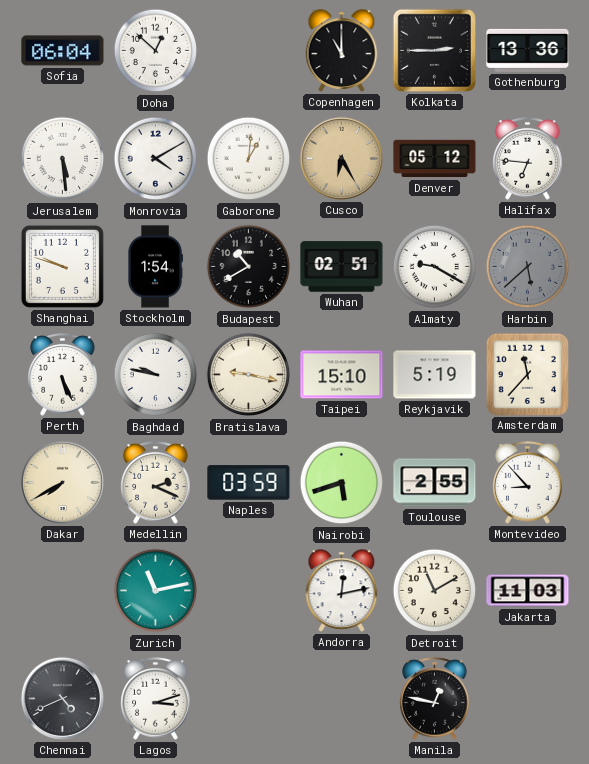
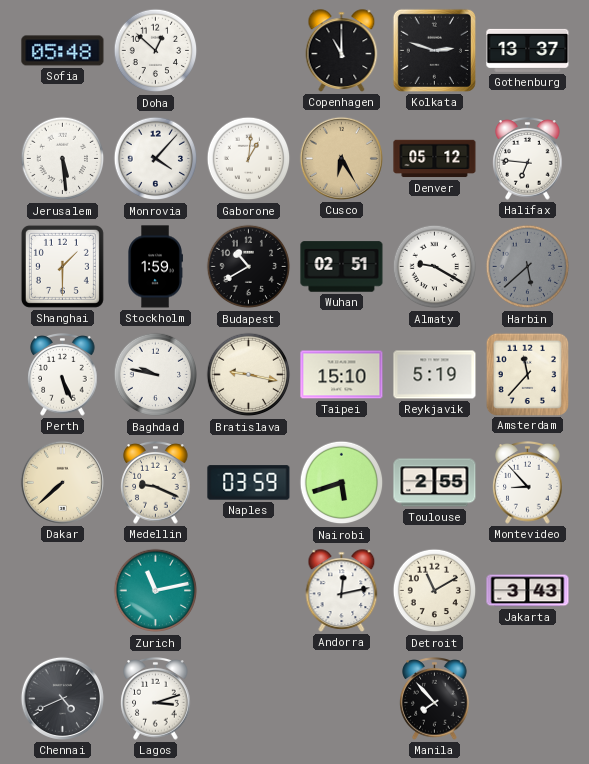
Sofia: 06:04 -> 05:48
Kolkata: 2:45 -> 2:48
Gothenburg: 13:36 -> 13:37
Monrovia: 4:10 -> 4:07
Shanghai: 9:48 -> 1:30
Stockholm: 1:54 -> 1:59
Dakar: 7:40 -> 7:38
Medellin: 2:19 -> 9:19
Jakarta: 11:03 -> 3:43
Manila: 12:47 -> 7:53
